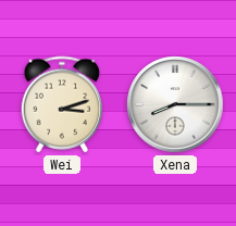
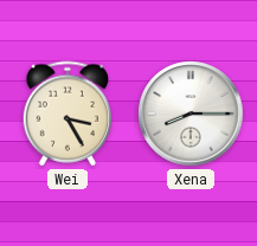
Wei: 3:12 -> 3:25
